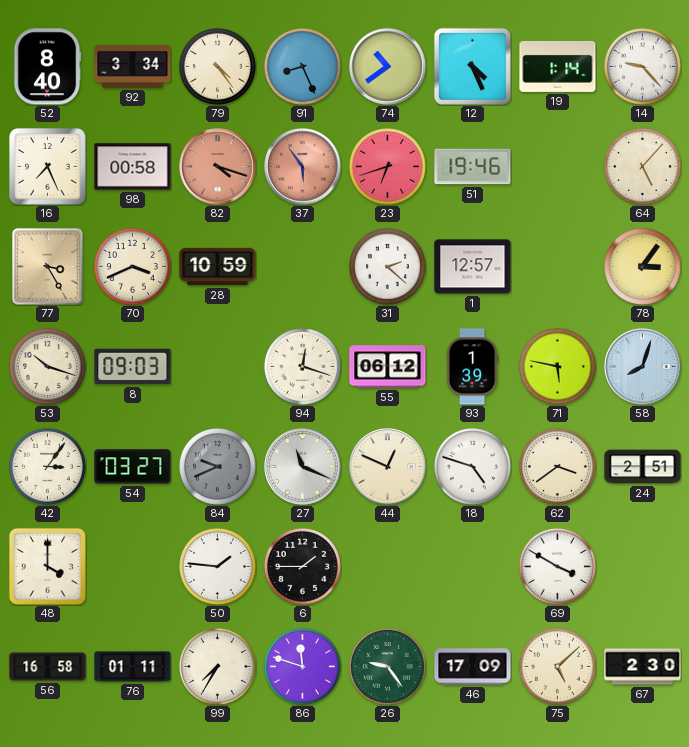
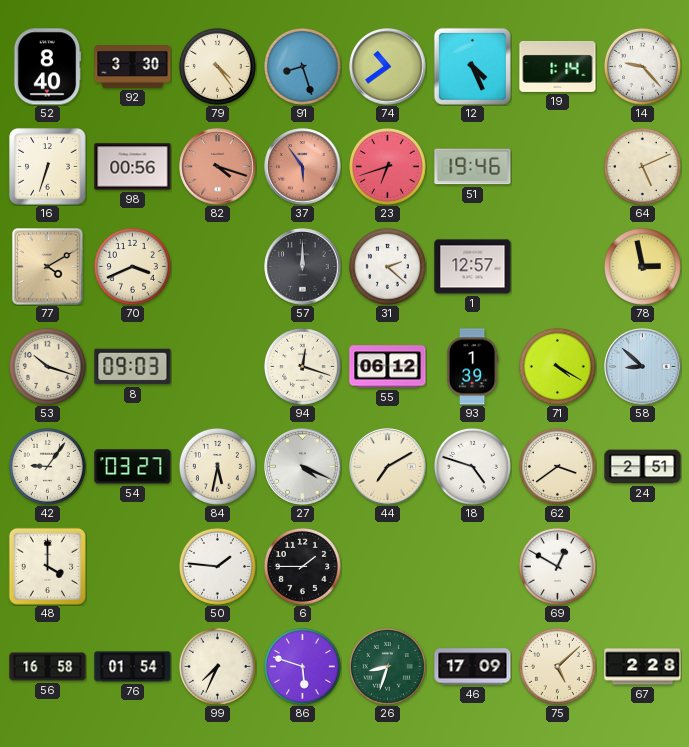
92: 3:34 -> 3:30
91: 8:26 -> 8:27
16: 7:26 -> 6:33
98: 00:58 -> 00:56
64: 5:07 -> 5:11
77: 3:25 -> 4:10
28: 10:59 -> none
57: none -> 12:00
78: 3:06 -> 2:58
71: 5:47 -> 4:20
58: 8:03 -> 8:52
42: 3:06 -> 9:06
84: 9:41 -> 5:32
84 dial: grey -> cream
27: 11:19 -> 4:19
44: 12:49 -> 7:10
69: 3:50 -> 12:50
76: 01:11 -> 01:54
99: 7:35 -> 7:34
86: 11:48 -> 5:48
26: 9:24 -> 8:33
67: 2:30 -> 2:28
